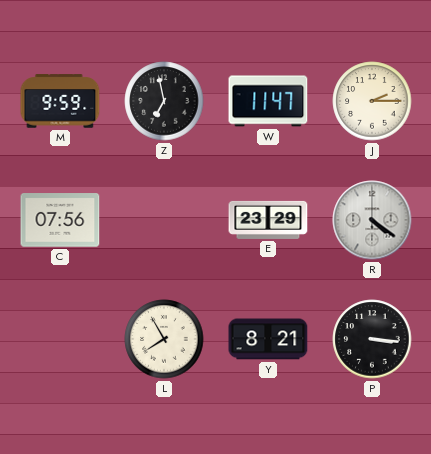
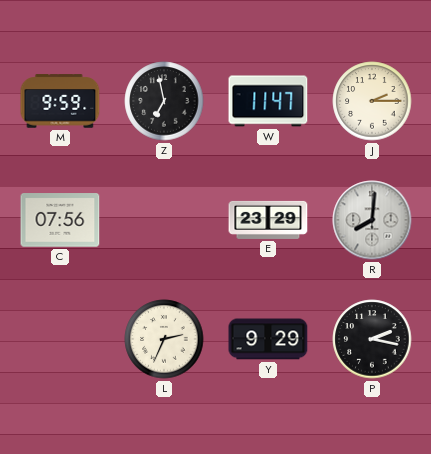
R: 4:21 -> 8:01
L: 7:55 -> 2:34
Y: 8:21 -> 9:29
P: 3:16 -> 2:17
